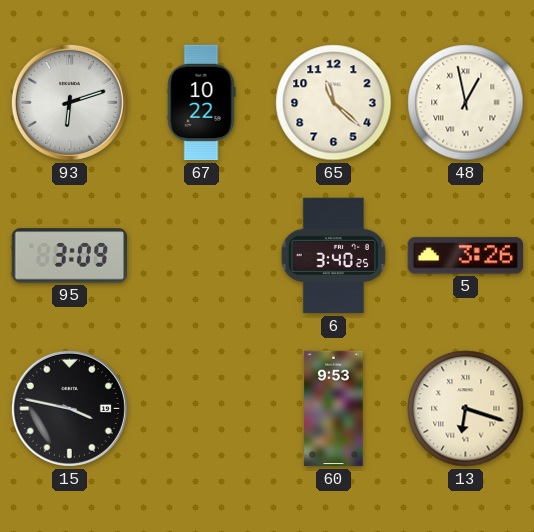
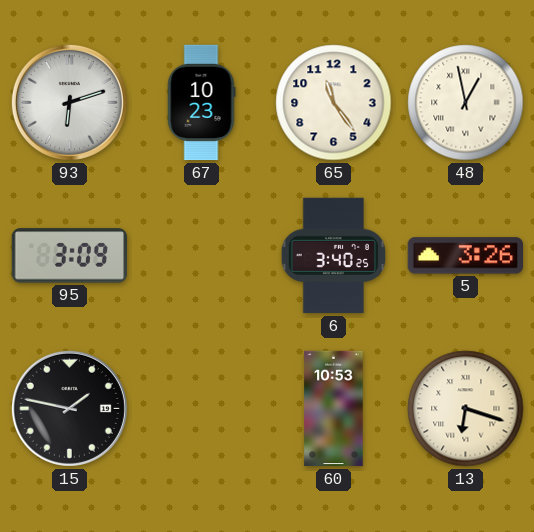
67: 10:22 -> 10:23
65: 11:22 -> 11:24
15: 3:47 -> 1:47
60: 9:53 -> 10:53
